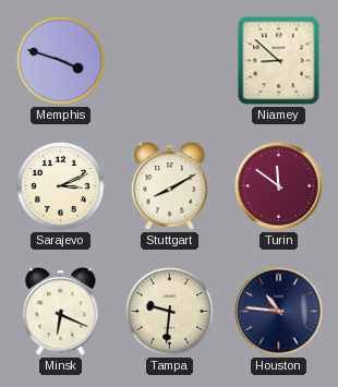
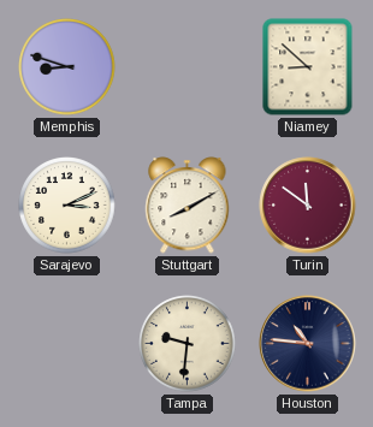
Memphis: 3:48 -> 8:48
Minsk: 6:19 -> none
